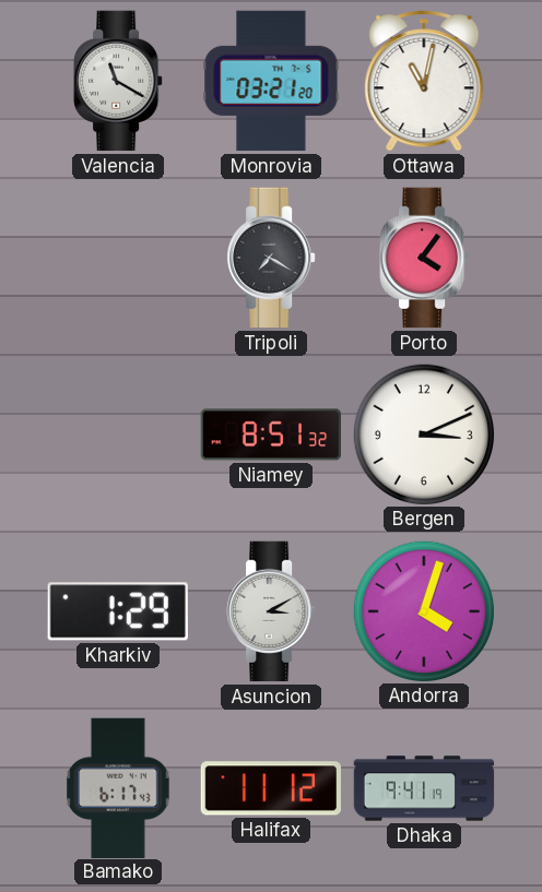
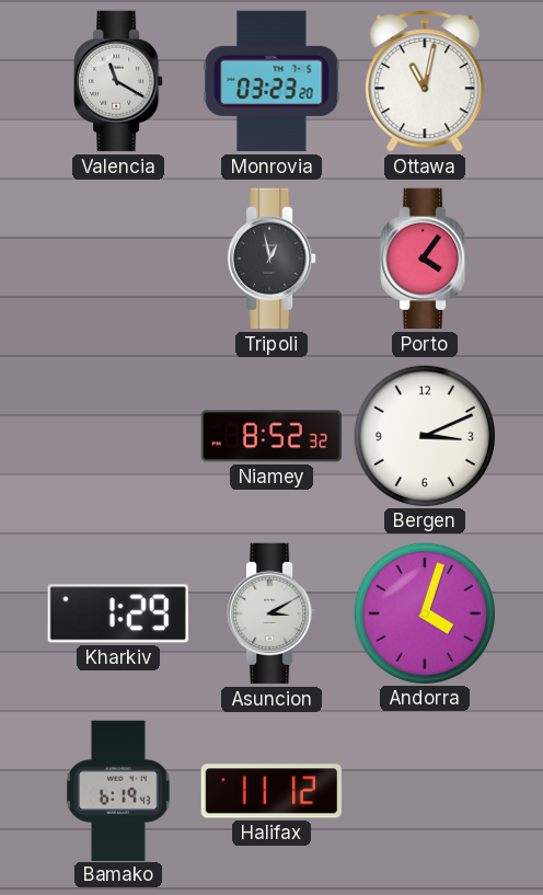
Monrovia: 03:21 -> 03:23
Tripoli: 7:20 -> 12:58
Niamey: 8:51 -> 8:52
Bamako: 6:17 -> 6:19
Dhaka: 9:41 -> none
